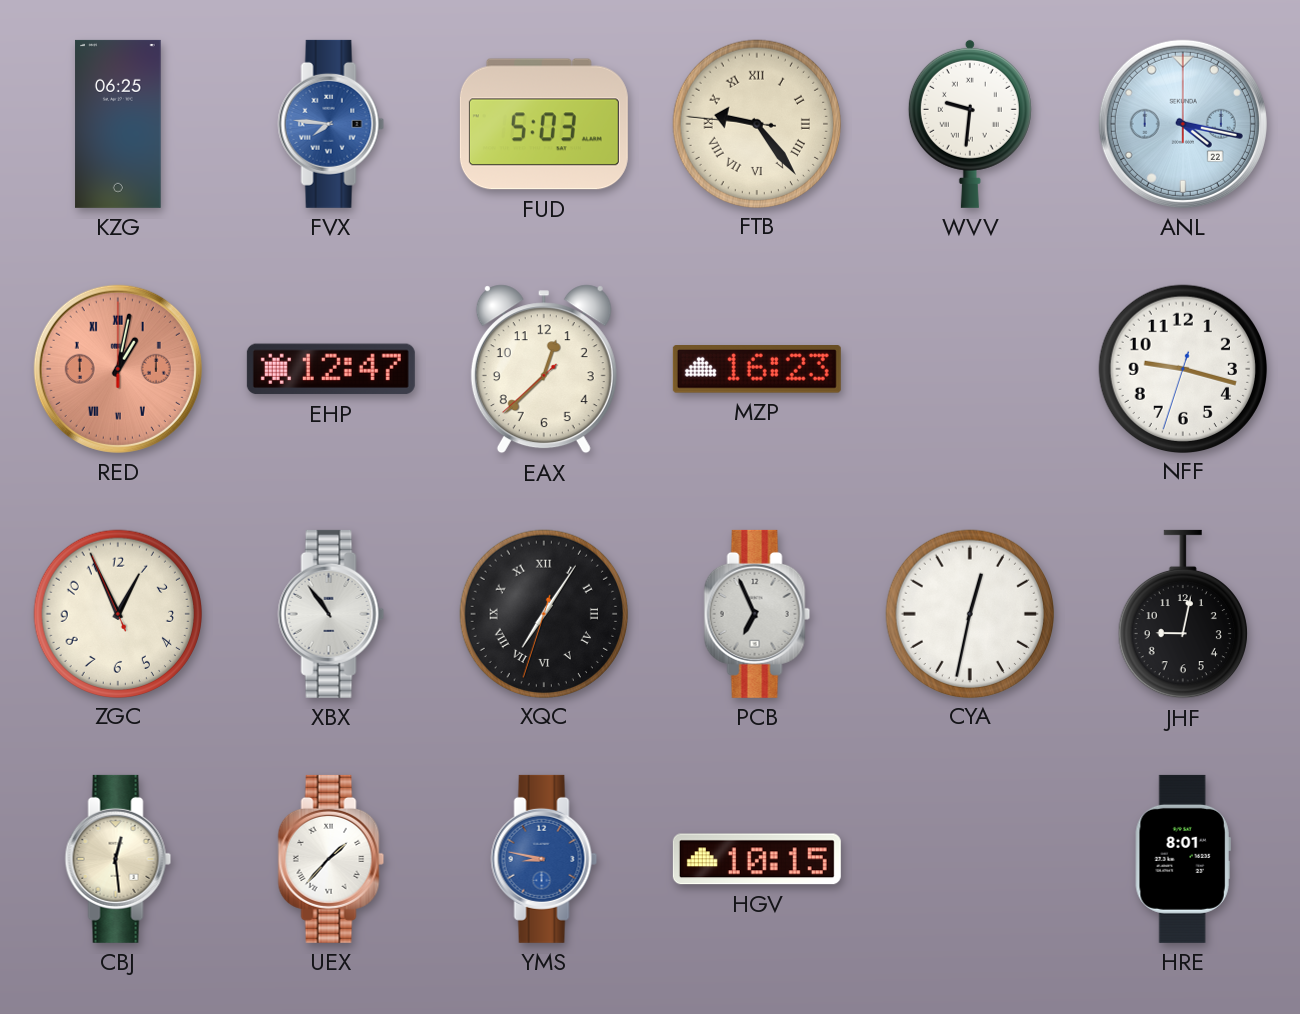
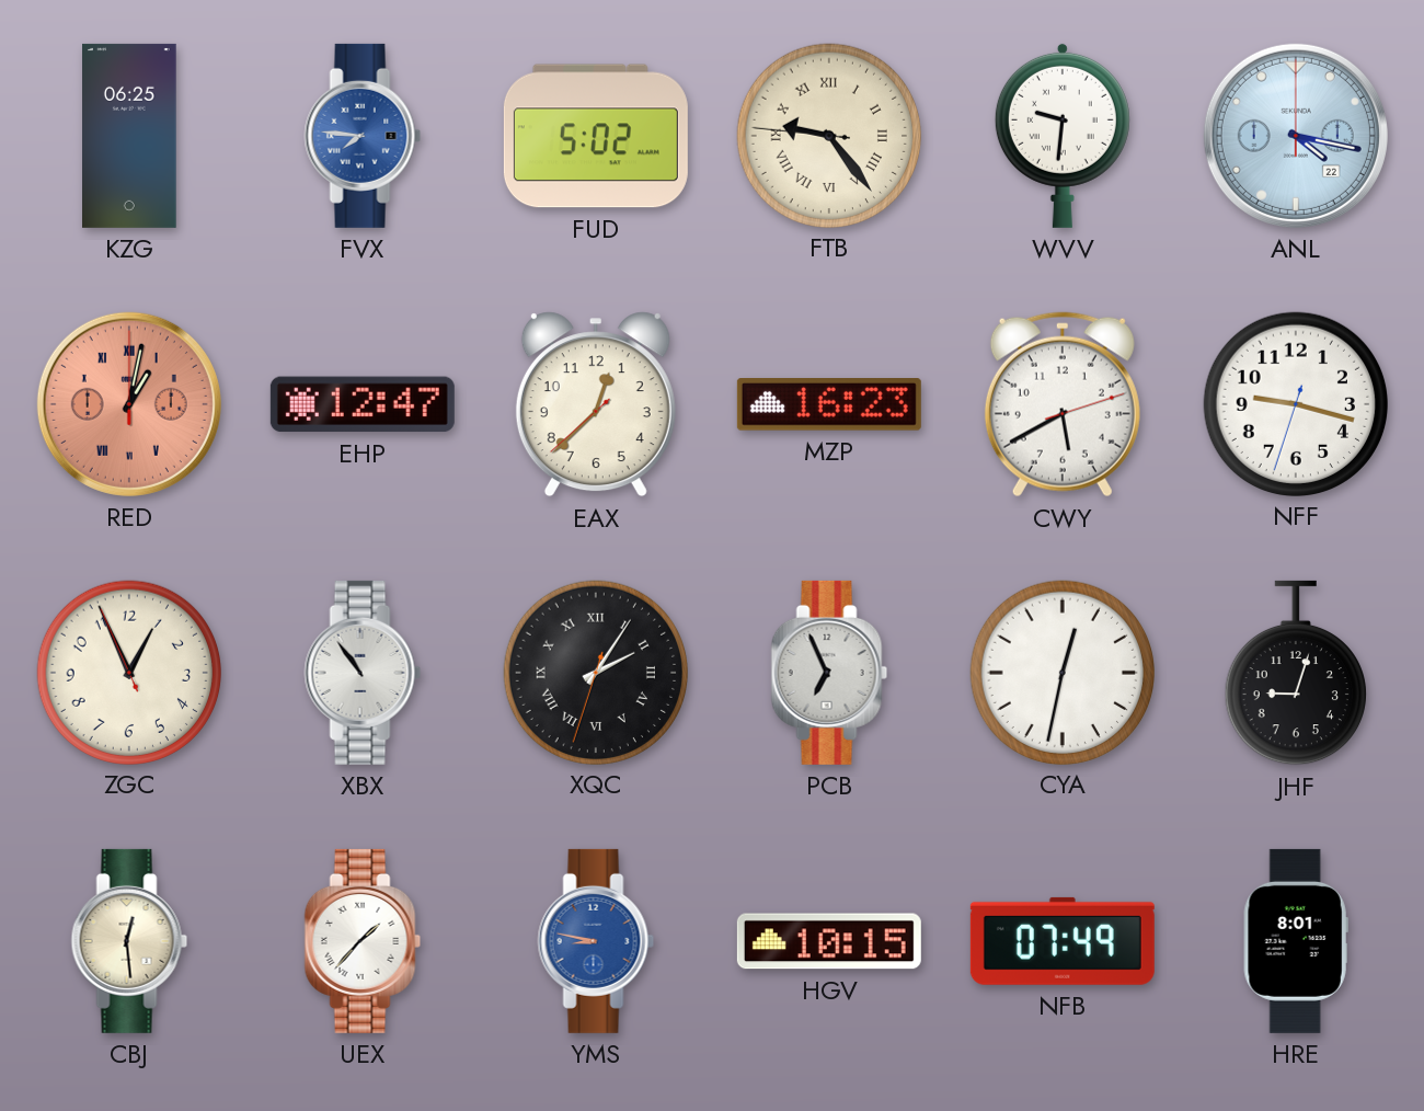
FUD: 5:03 -> 5:02
CWY: none -> 5:40
XQC: 7:05 -> 2:05
JHF: 9:02 -> 9:03
NFB: none -> 07:49
